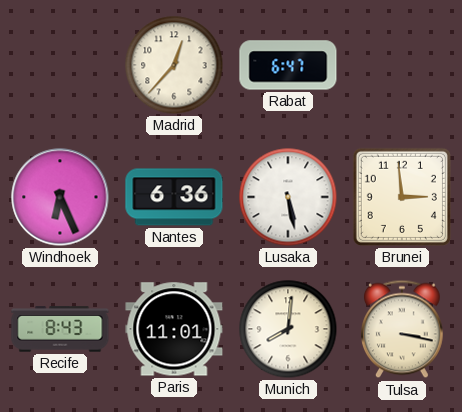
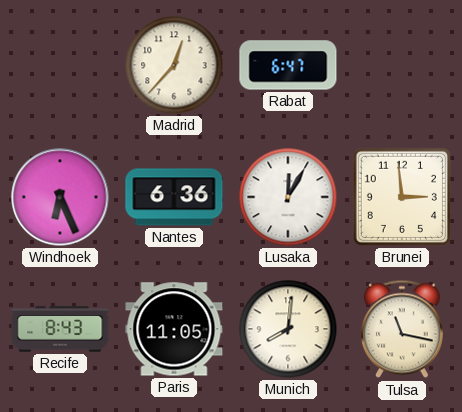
Lusaka: 5:28 -> 12:05
Paris: 11:01 -> 11:05
Tulsa: 3:17 -> 11:17
